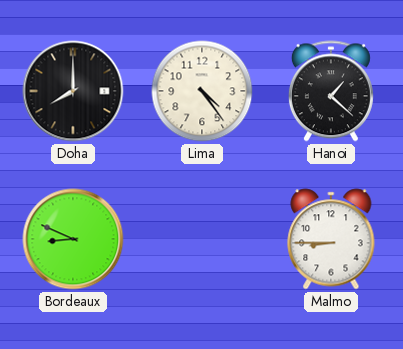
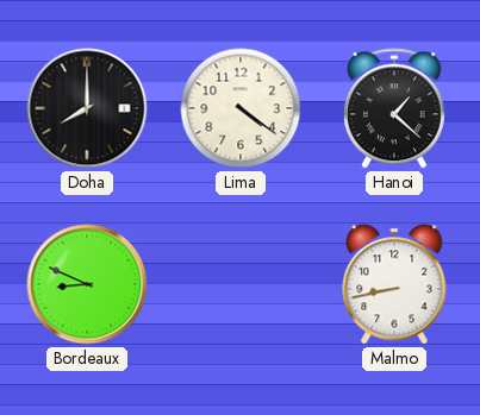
Lima: 4:24 -> 4:21
Malmo: 8:45 -> 8:43
